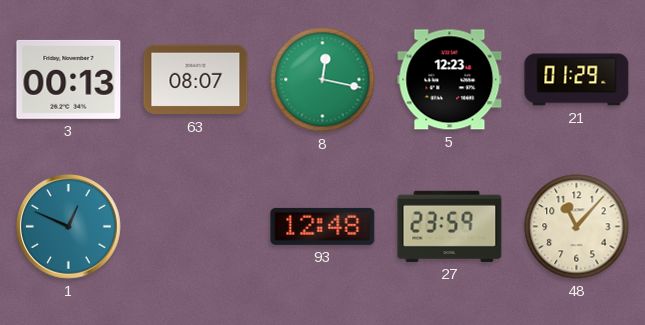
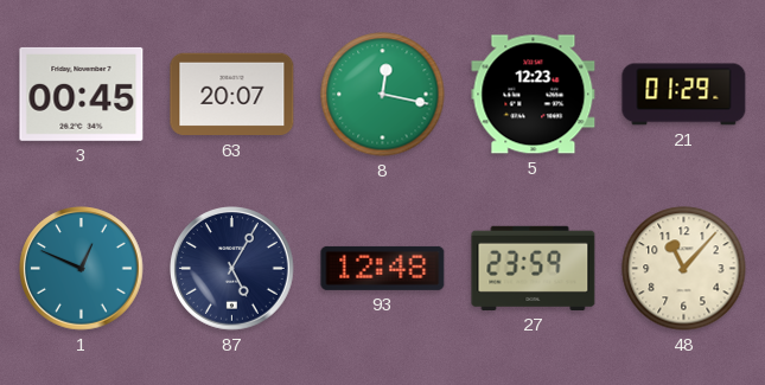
3: 00:13 -> 00:45
63: 08:07 -> 20:07
87: none -> 5:05
